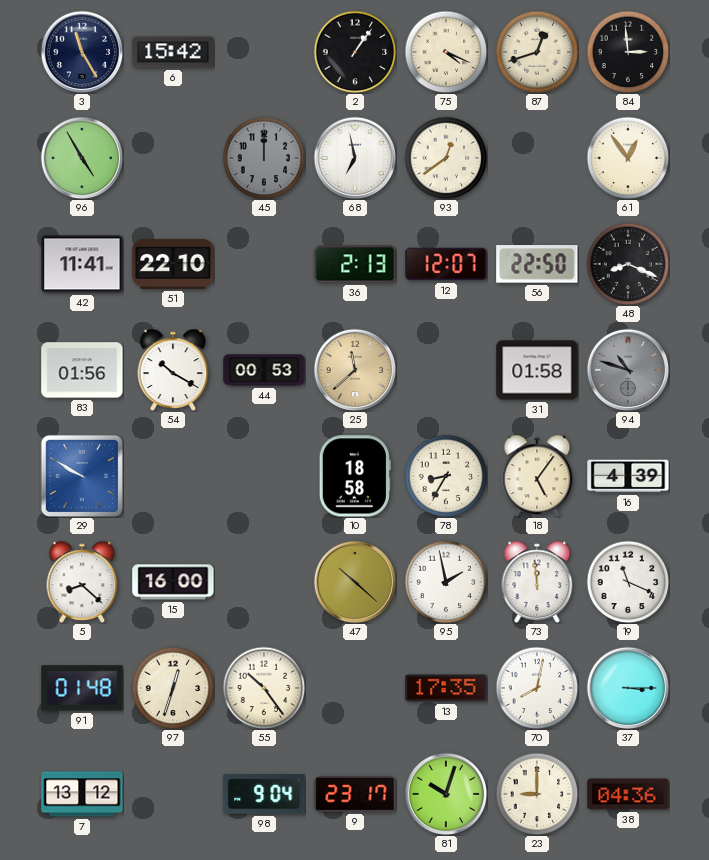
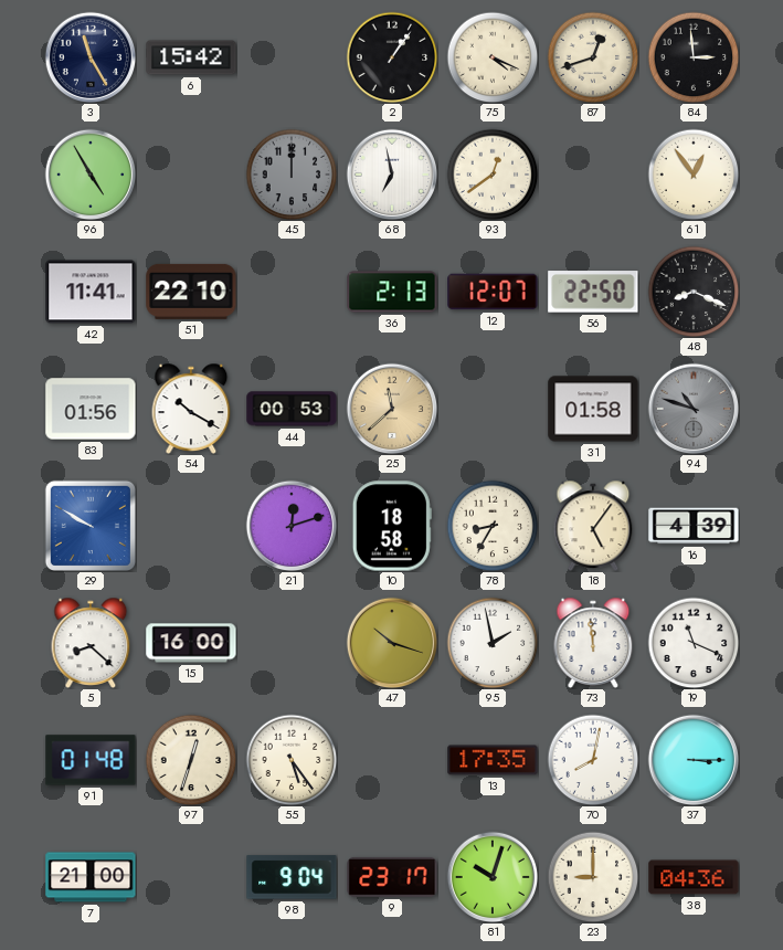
21: none -> 12:12
47: 10:22 -> 10:18
55: 10:24 -> 5:24
7: 13:12 -> 21:00
